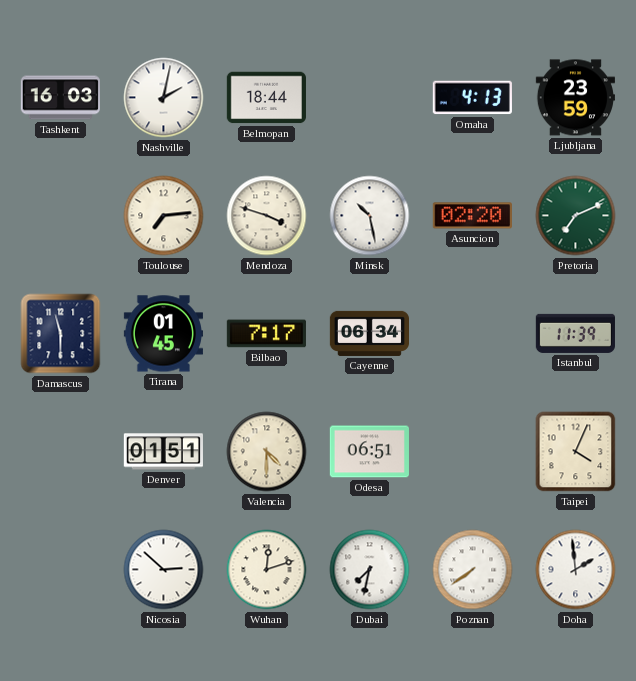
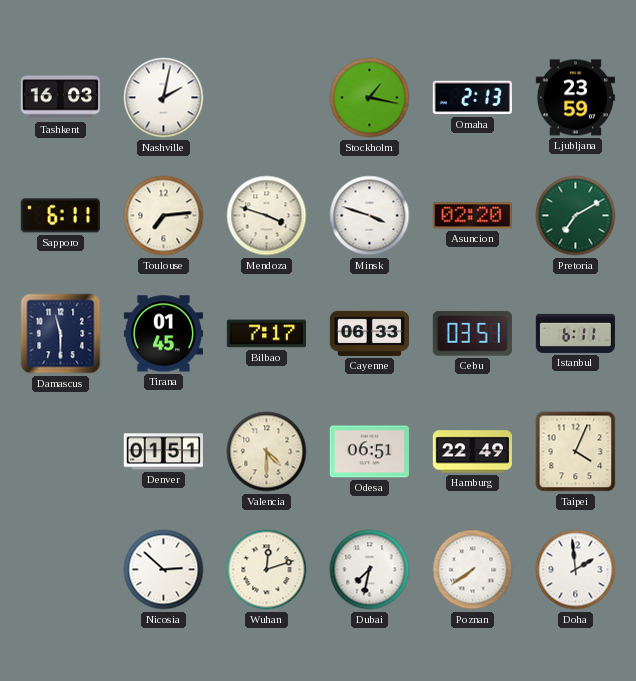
Belmopan: 18:44 -> none
Stockholm: none -> 1:17
Omaha: 4:13 -> 2:13
Sapporo: none -> 6:11
Minsk: 10:28 -> 3:48
Pretoria: 7:11 -> 7:10
Cayenne: 06:34 -> 06:33
Cebu: none -> 03:51
Istanbul: 11:39 -> 6:11
Hamburg: none -> 22:49
